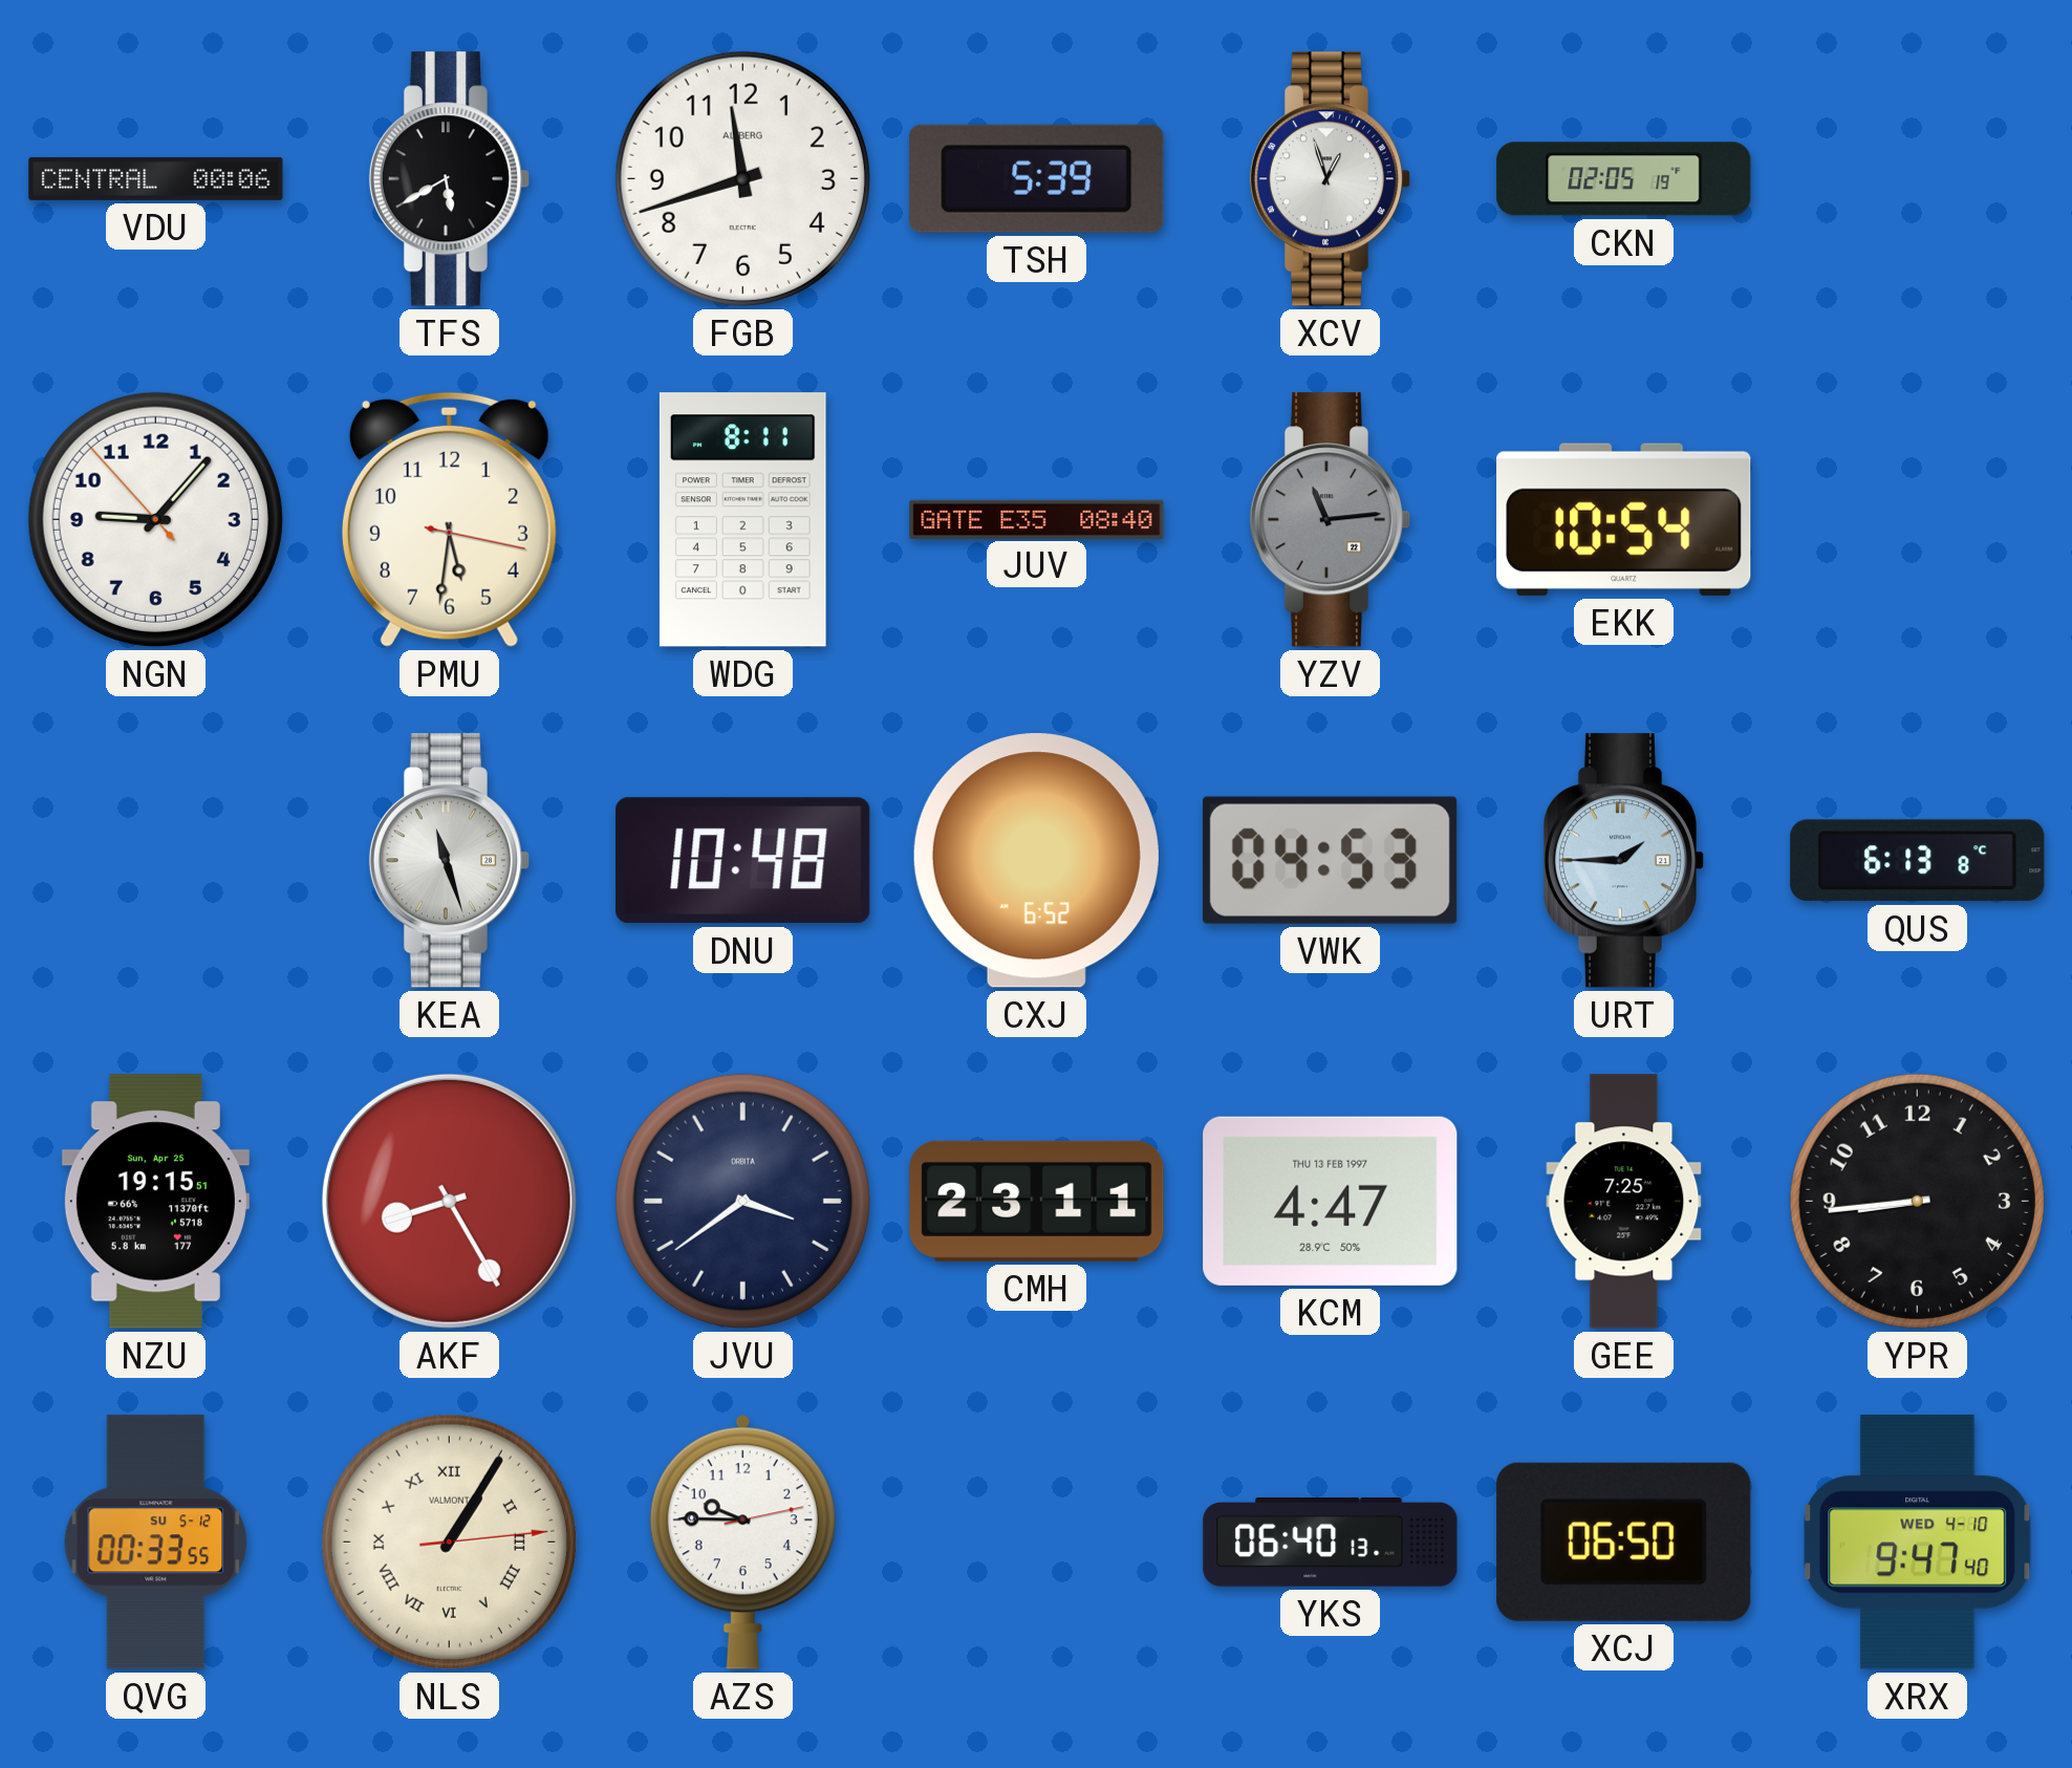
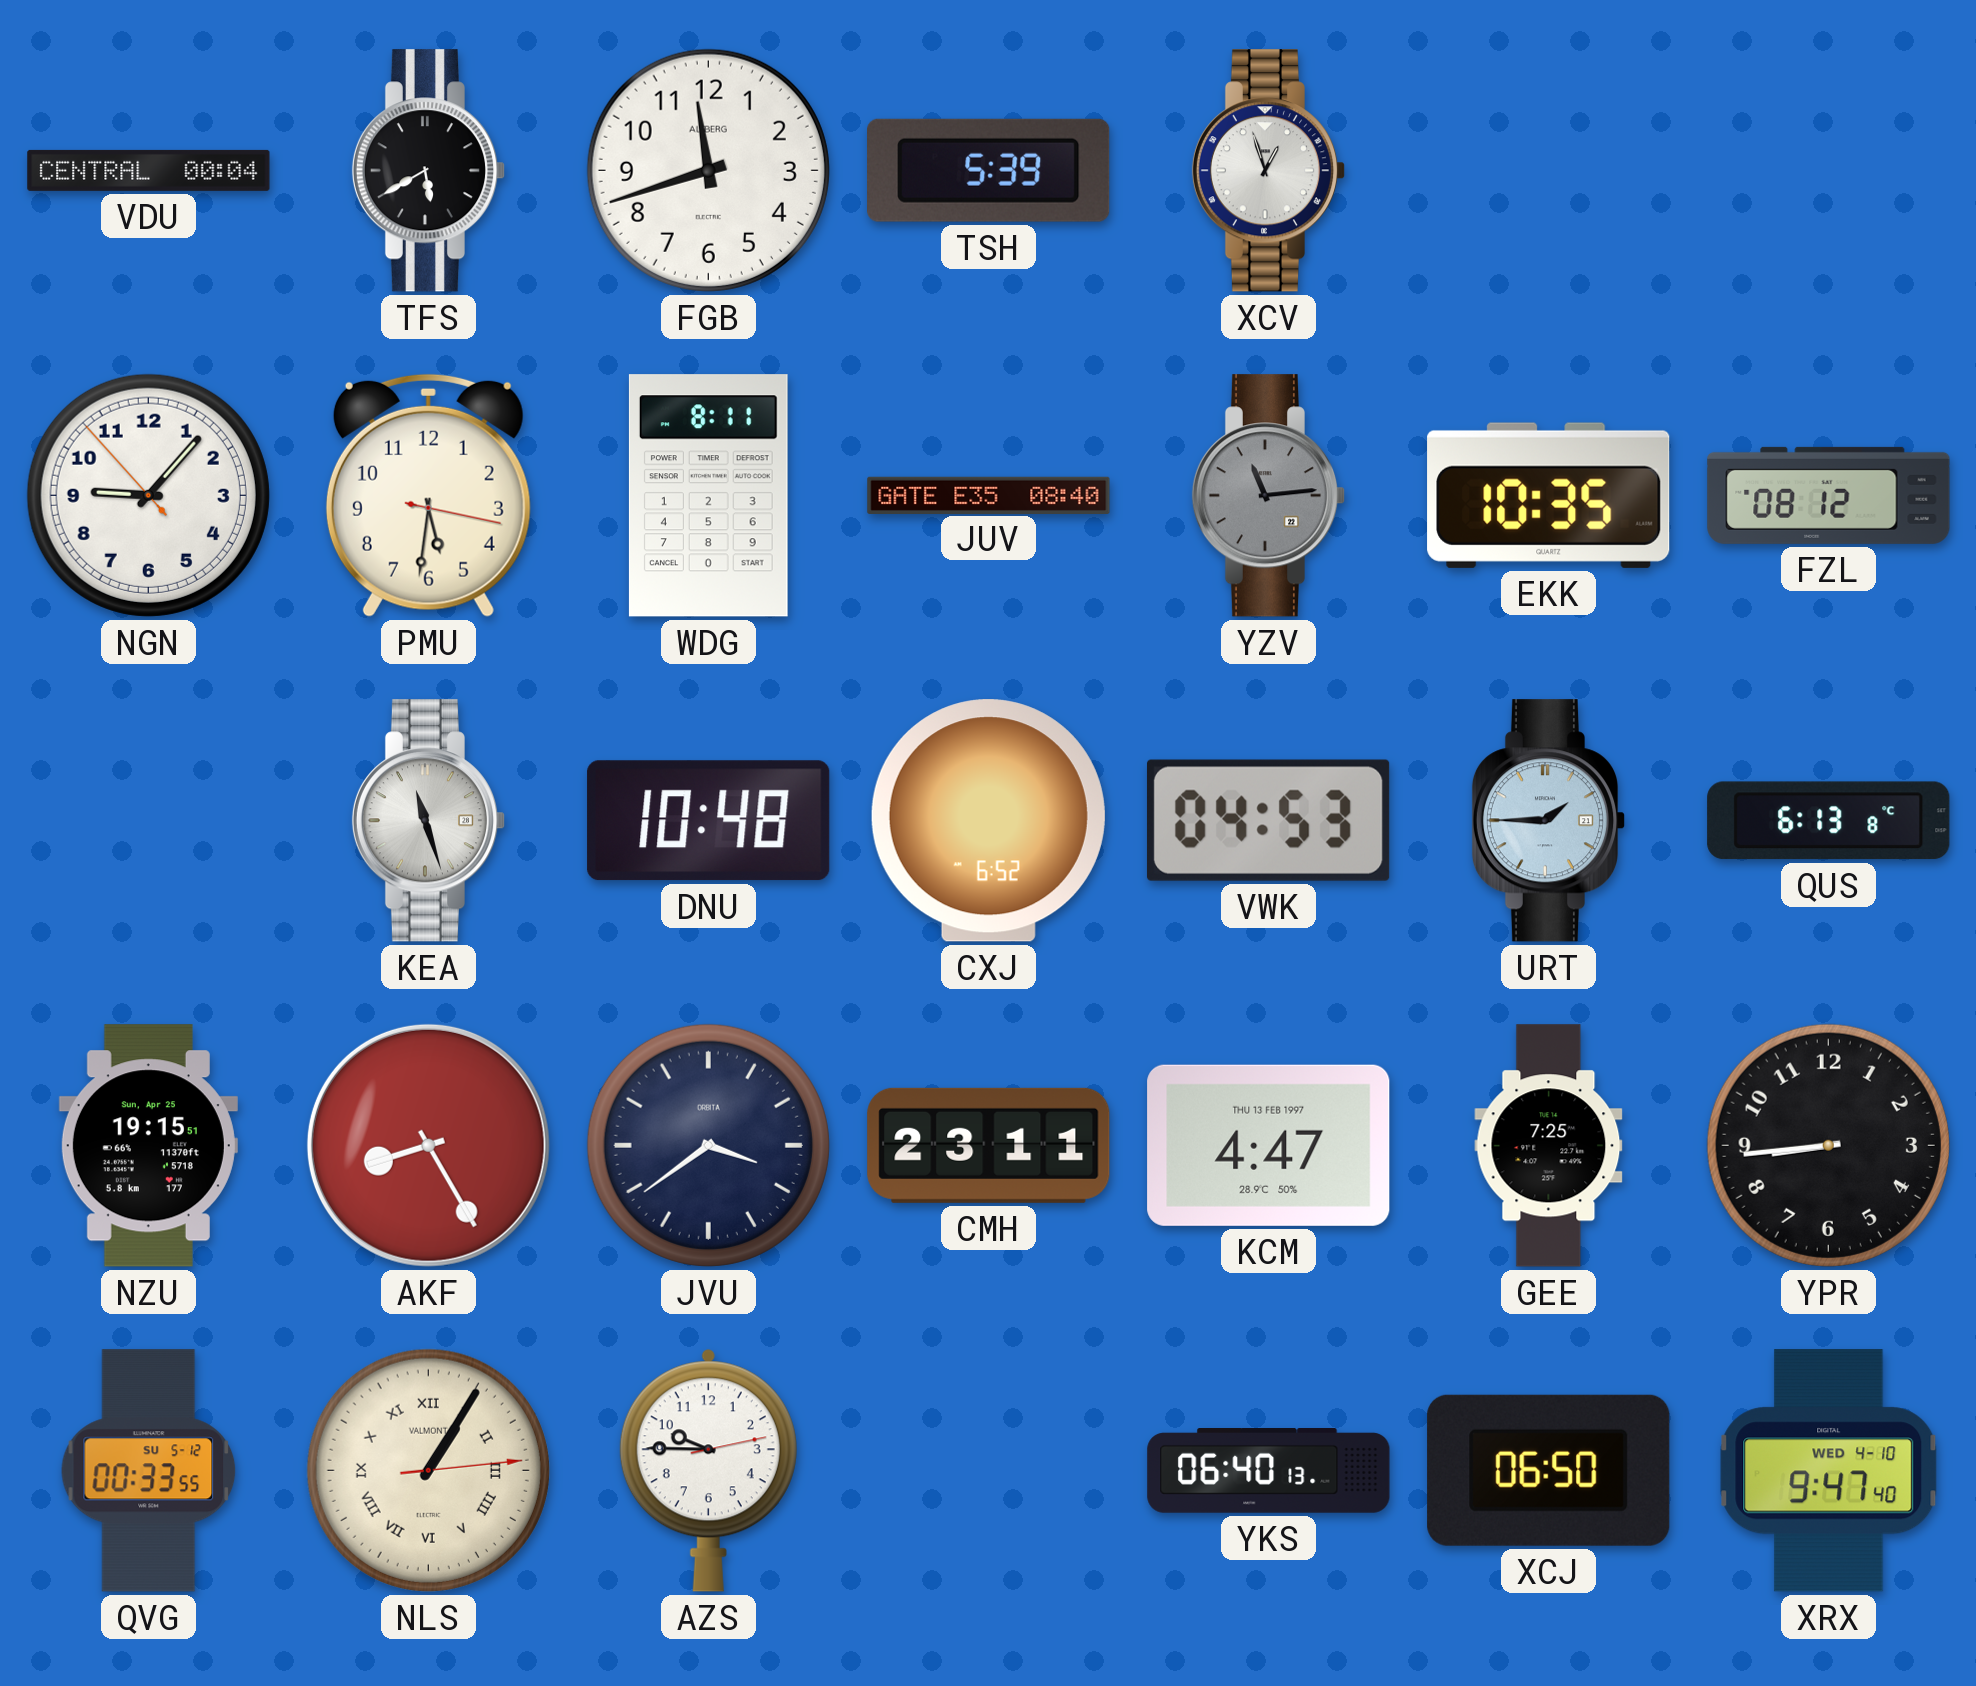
VDU: 00:06 -> 00:04
CKN: 02:05 -> none
EKK: 10:54 -> 10:35
FZL: none -> 08:12
